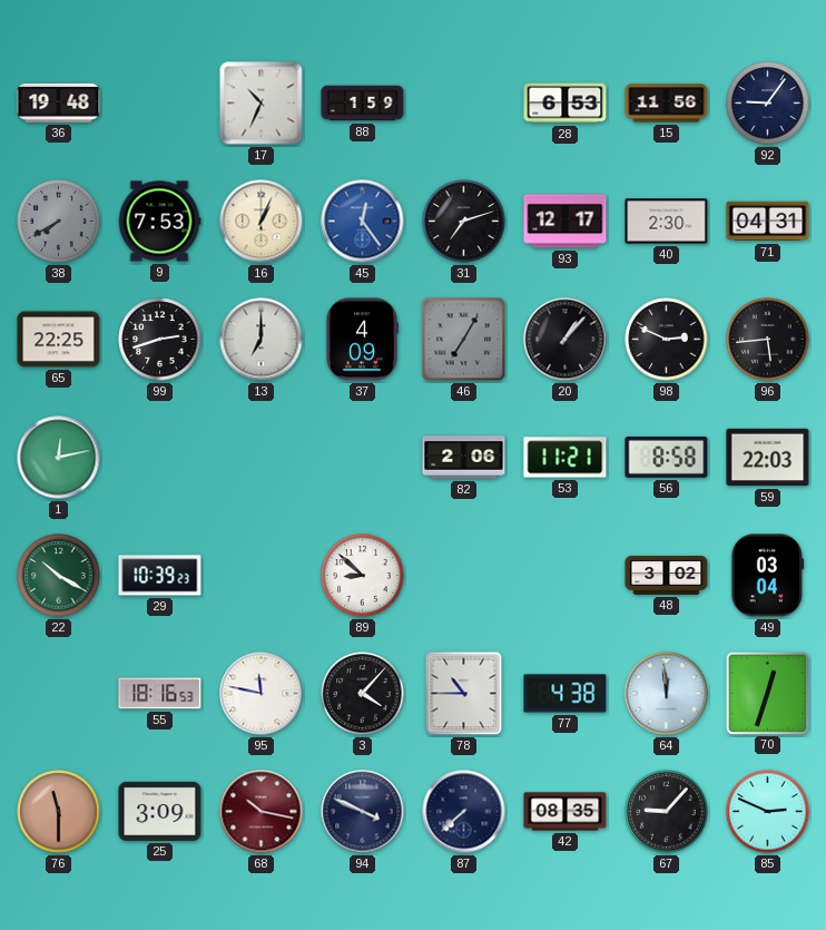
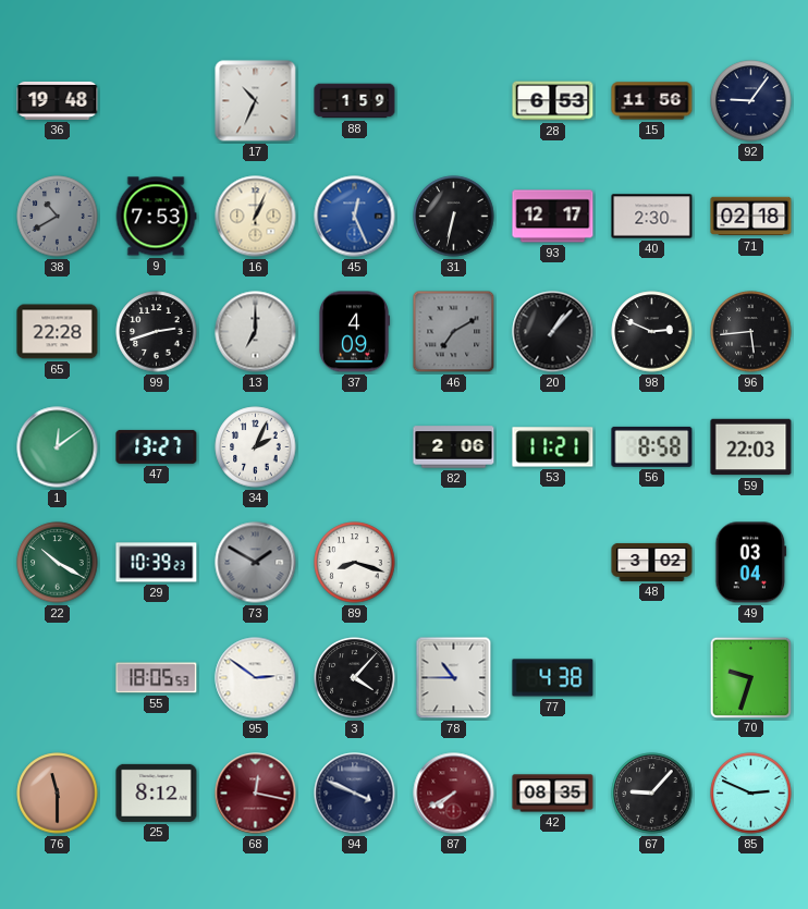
38: 7:40 -> 10:40
45: 12:24 -> 12:26
31: 7:12 -> 6:32
71: 04:31 -> 02:18
65: 22:25 -> 22:28
46: 7:05 -> 7:10
1: 12:13 -> 12:09
47: none -> 13:27
34: none -> 2:04
73: none -> 1:50
89: 8:52 -> 8:18
55: 18:16 -> 18:05
95: 11:47 -> 2:51
64: 11:59 -> none
70: 12:33 -> 9:33
25: 3:09 -> 8:12
68: 10:17 -> 12:17
87: 7:38 -> 7:40
87 dial: navy -> burgundy
